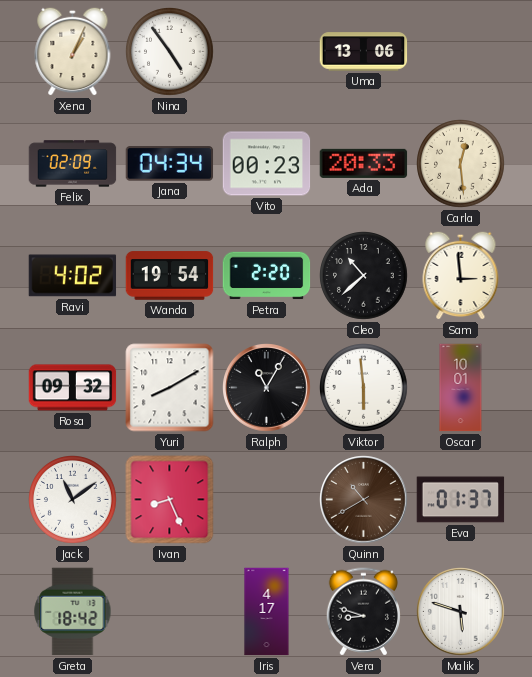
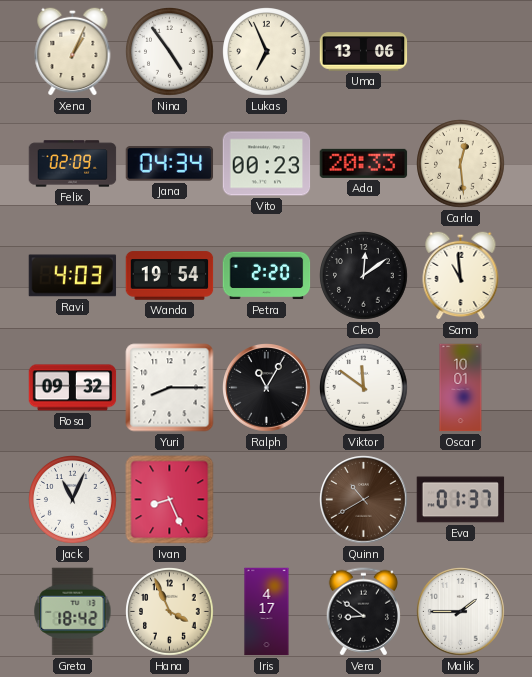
Lukas: none -> 6:56
Ravi: 4:02 -> 4:03
Cleo: 10:38 -> 12:09
Sam: 2:59 -> 10:59
Yuri: 8:10 -> 8:15
Viktor: 5:59 -> 11:51
Jack: 11:09 -> 11:04
Hana: none -> 3:56
Vera: 8:48 -> 8:51
Malik: 5:48 -> 1:45
